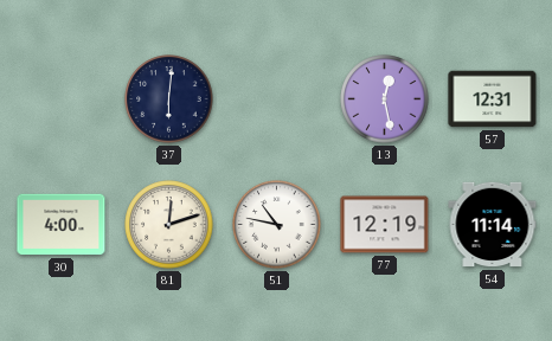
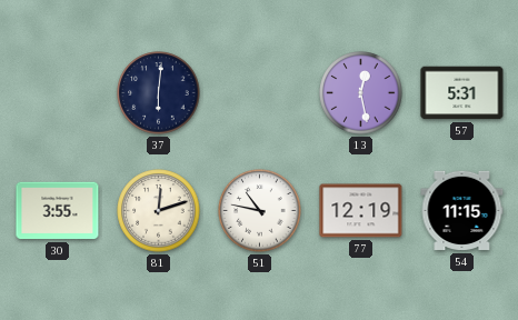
57: 12:31 -> 5:31
30: 4:00 -> 3:55
54: 11:14 -> 11:15
